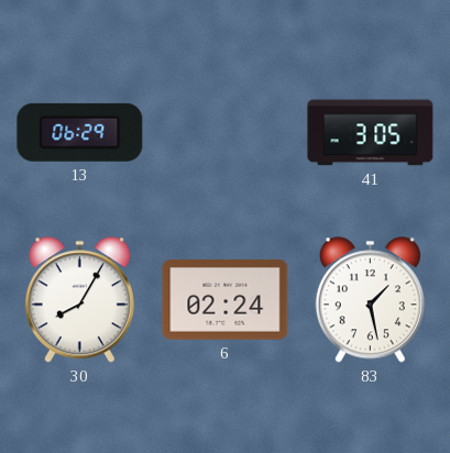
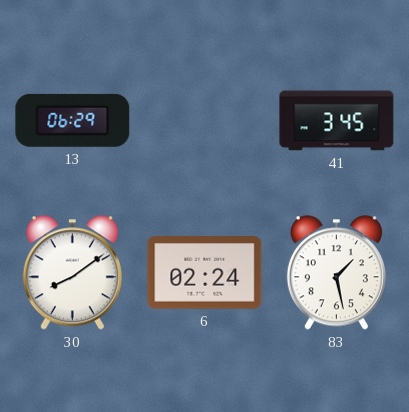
41: 3:05 -> 3:45
30: 8:05 -> 8:09
